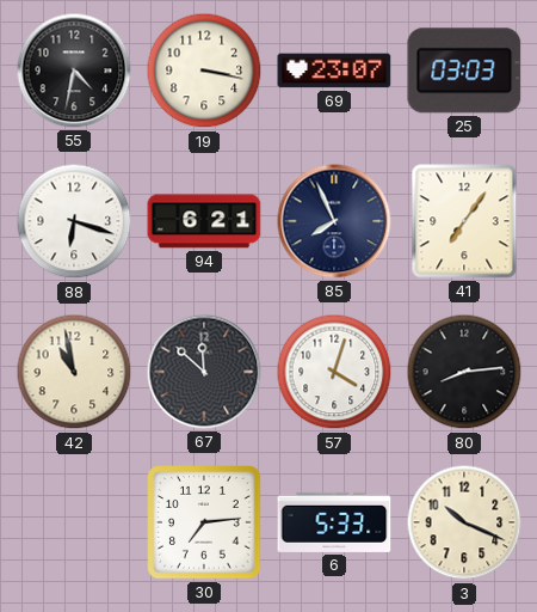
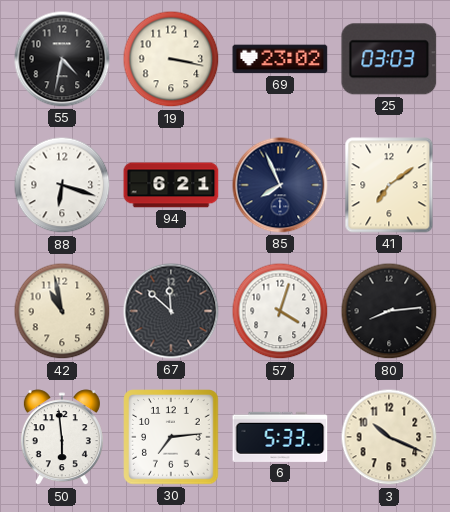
69: 23:07 -> 23:02
41: 7:06 -> 7:09
50: none -> 5:59
